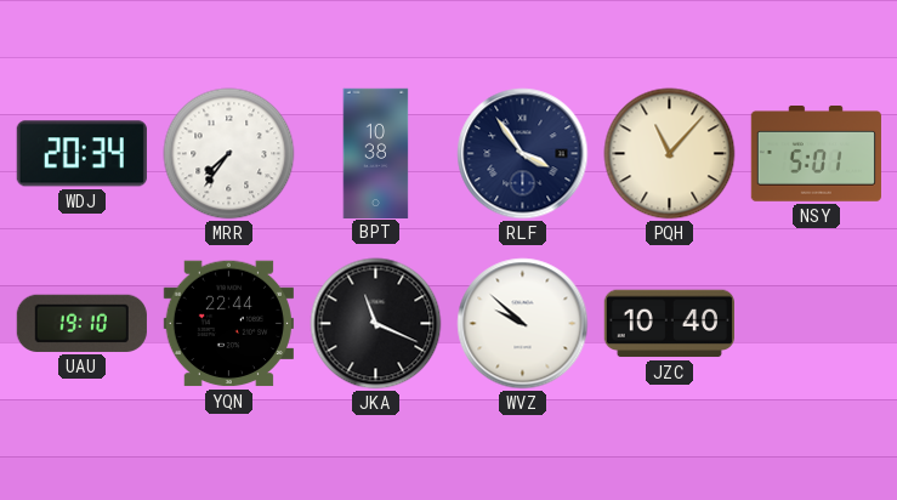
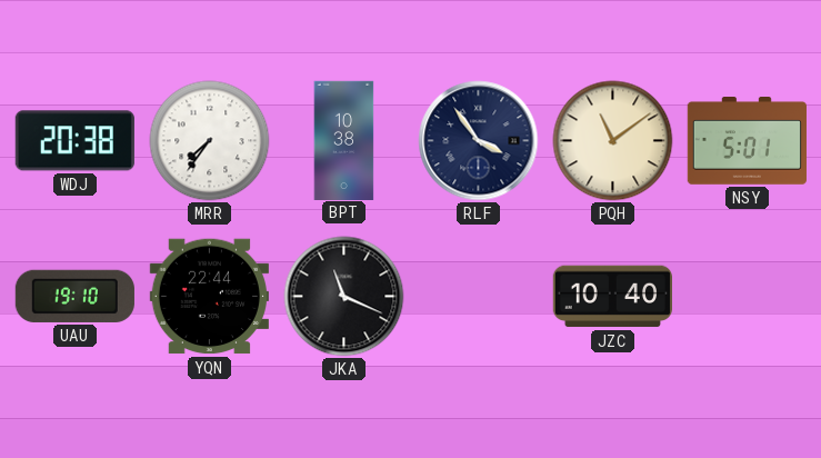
WDJ: 20:34 -> 20:38
PQH: 11:07 -> 11:09
WVZ: 9:52 -> none
